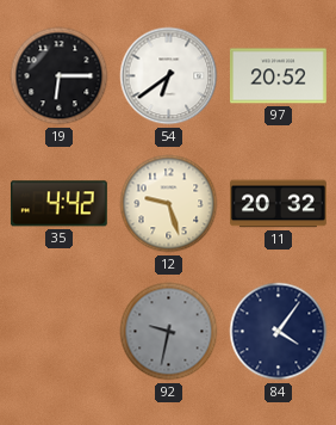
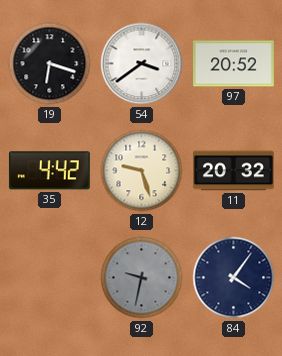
19: 6:15 -> 6:18
54: 6:39 -> 3:39
